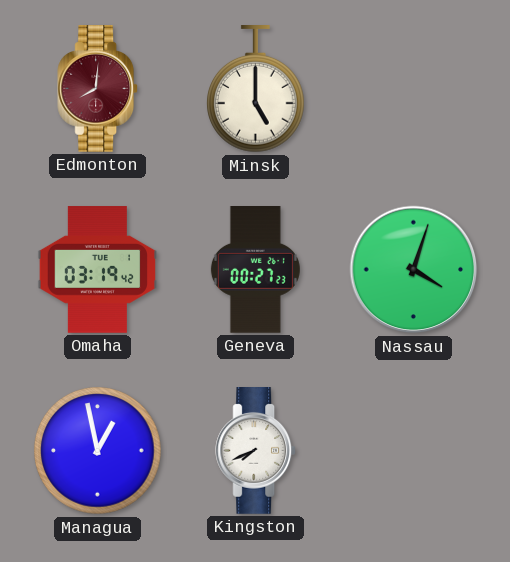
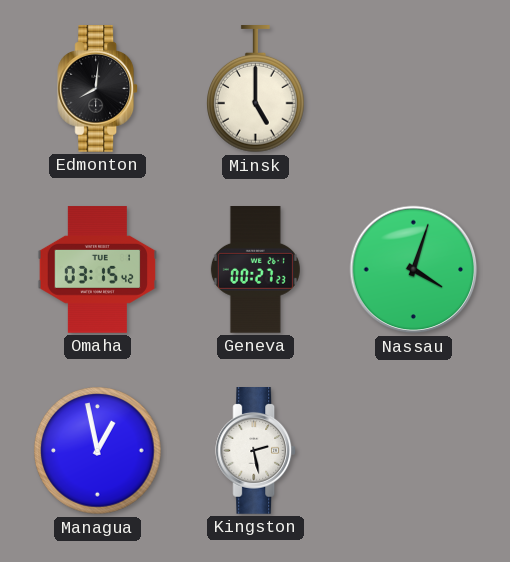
Edmonton dial: burgundy -> black
Omaha: 03:19 -> 03:15
Kingston: 7:41 -> 2:28
